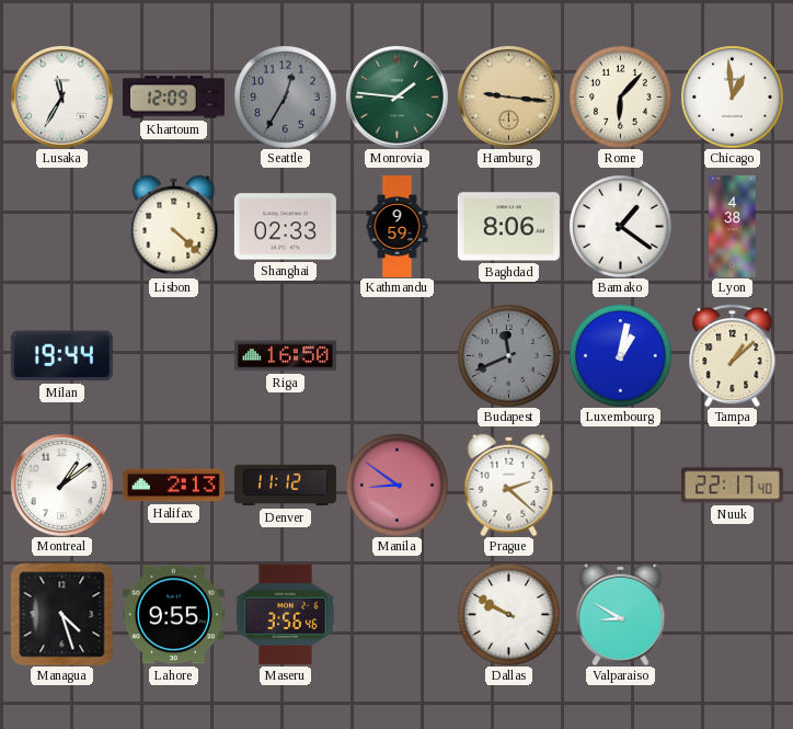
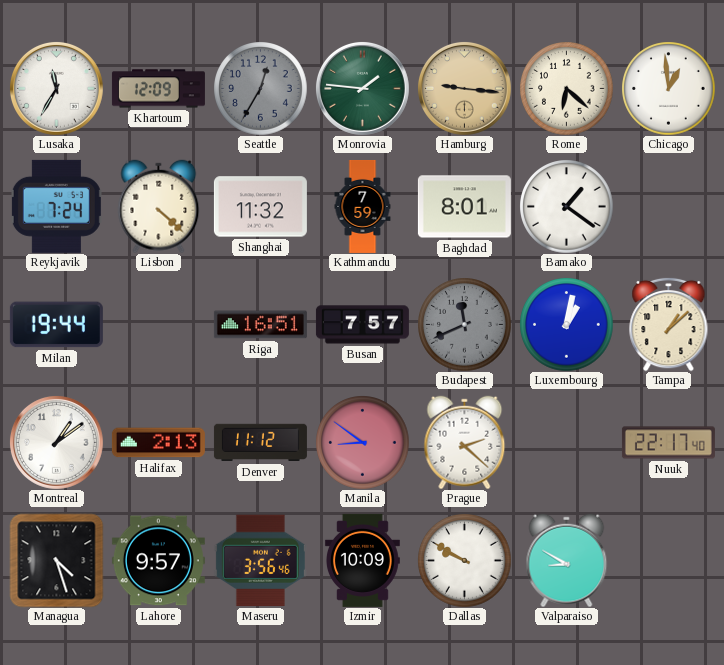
Rome: 6:07 -> 6:22
Reykjavik: none -> 7:24
Shanghai: 02:33 -> 11:32
Kathmandu: 9:59 -> 7:59
Baghdad: 8:06 -> 8:01
Lyon: 4:38 -> none
Riga: 16:50 -> 16:51
Busan: none -> 7:57
Lahore: 9:55 -> 9:57
Izmir: none -> 10:09
